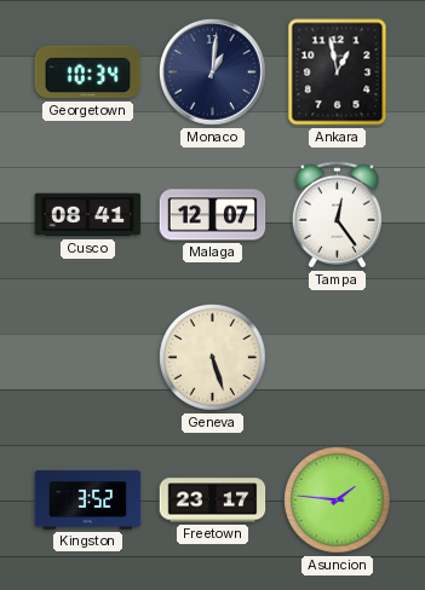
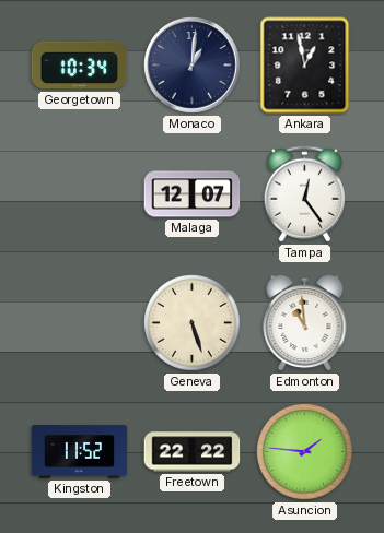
Cusco: 08:41 -> none
Edmonton: none -> 10:59
Kingston: 3:52 -> 11:52
Freetown: 23:17 -> 22:22
